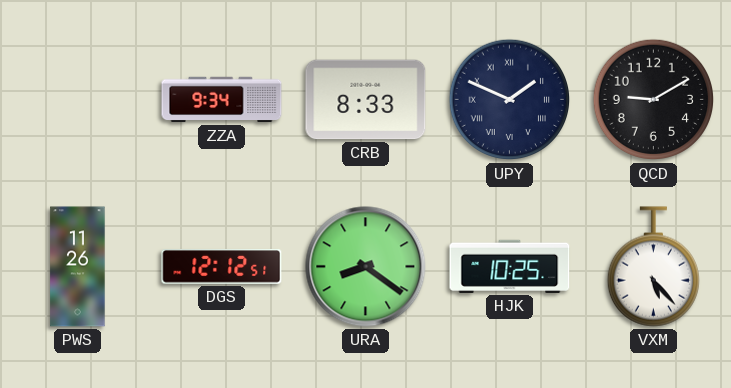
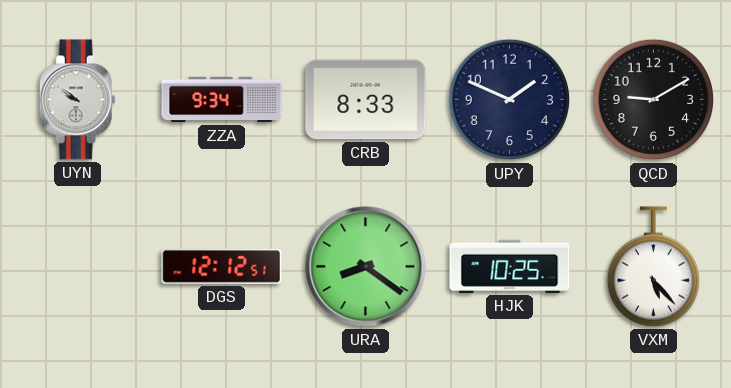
UYN: none -> 9:51
UPY numerals: Roman -> Arabic
PWS: 11:26 -> none
